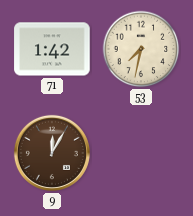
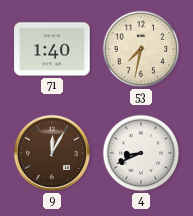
71: 1:42 -> 1:40
4: none -> 8:41
